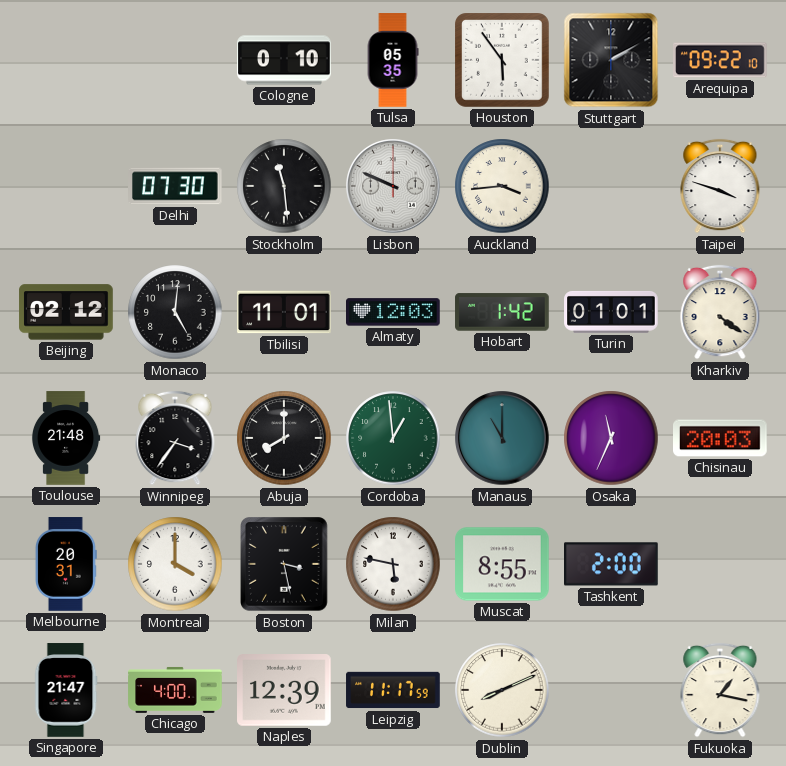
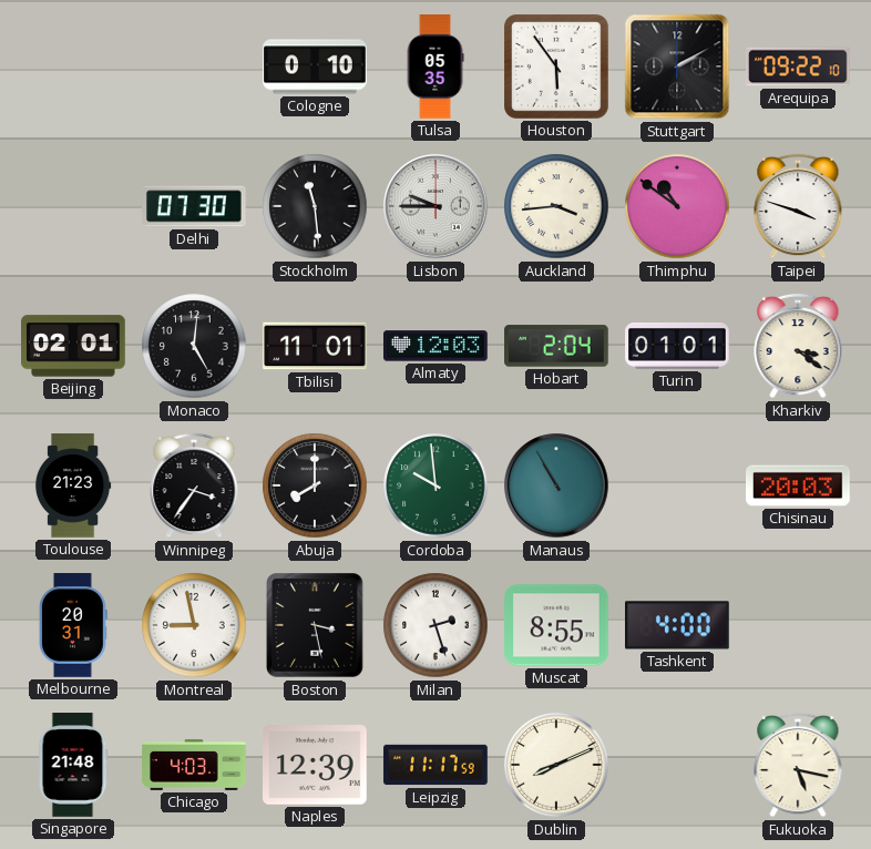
Lisbon: 9:49 -> 9:45
Thimphu: none -> 10:51
Beijing: 02:12 -> 02:01
Hobart: 1:42 -> 2:04
Kharkiv: 4:21 -> 3:21
Toulouse: 21:48 -> 21:23
Cordoba: 12:59 -> 9:59
Manaus: 11:00 -> 10:55
Osaka: 11:34 -> none
Montreal: 4:00 -> 8:58
Milan: 5:47 -> 2:27
Tashkent: 2:00 -> 4:00
Singapore: 21:47 -> 21:48
Chicago: 4:00 -> 4:03
Fukuoka: 1:17 -> 5:17
